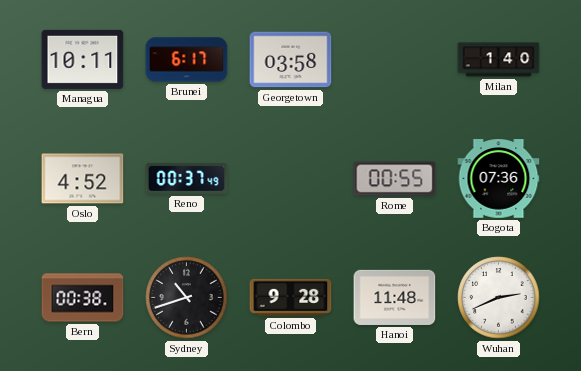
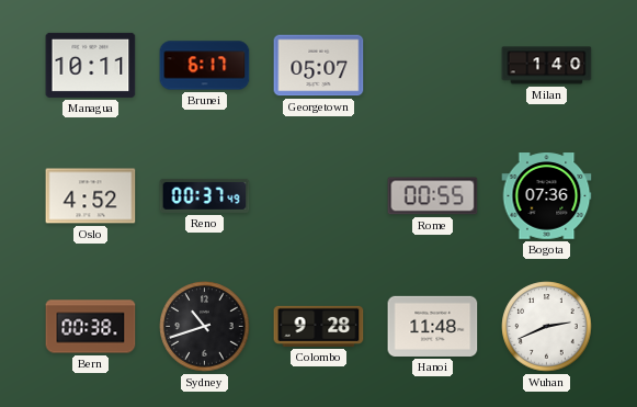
Georgetown: 03:58 -> 05:07
